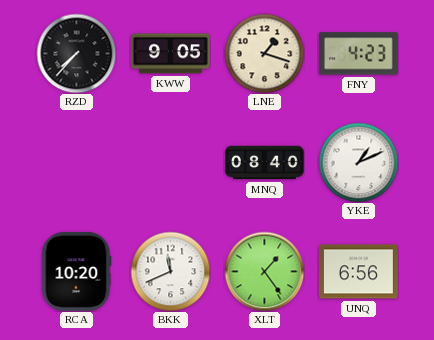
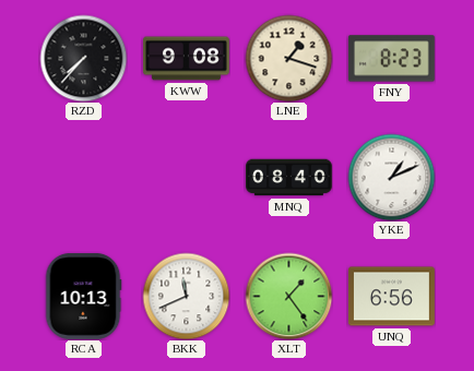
KWW: 9:05 -> 9:08
FNY: 4:23 -> 8:23
RCA: 10:20 -> 10:13
